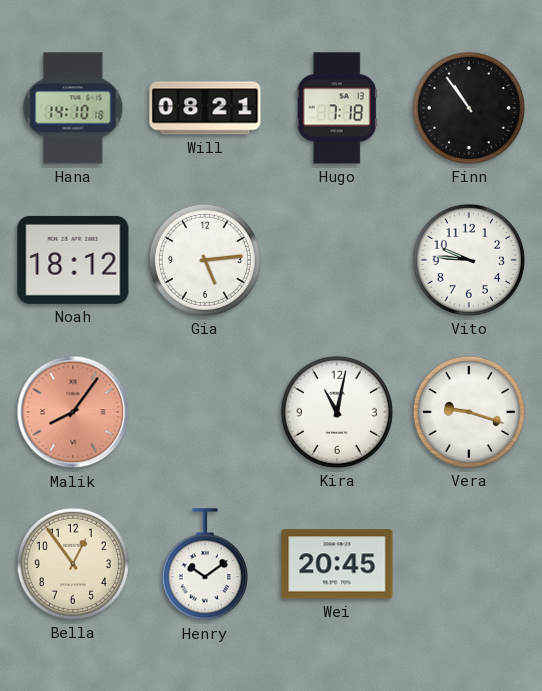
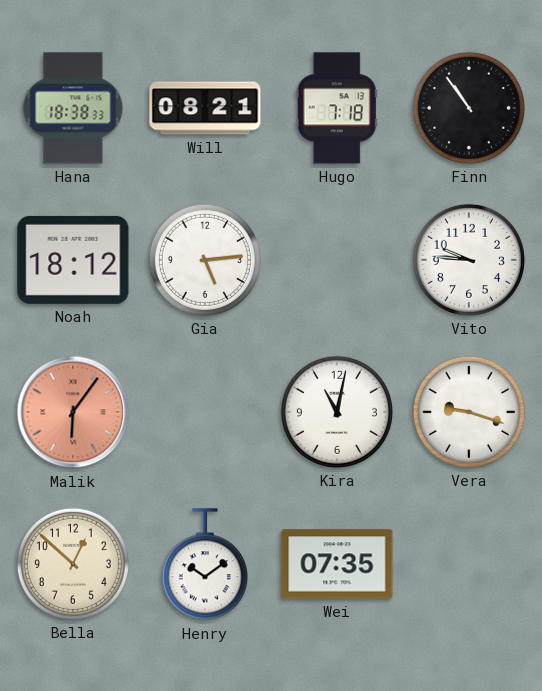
Hana: 14:10 -> 18:38
Malik: 8:06 -> 6:06
Bella: 12:54 -> 12:52
Wei: 20:45 -> 07:35
